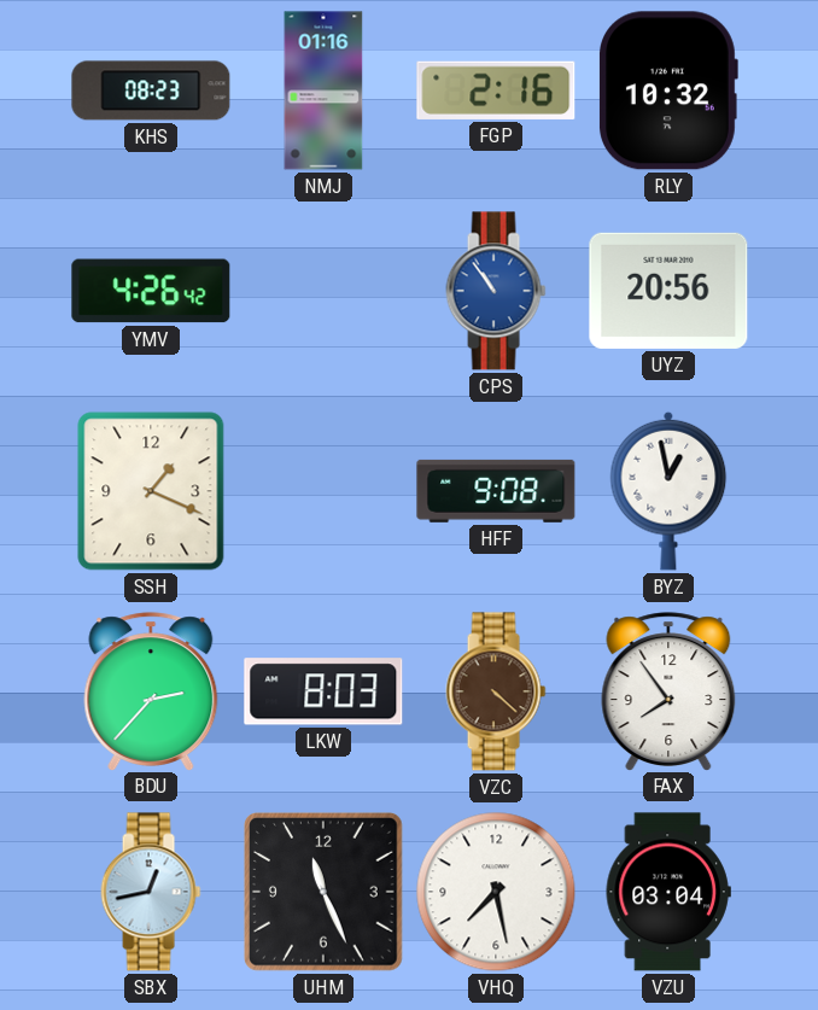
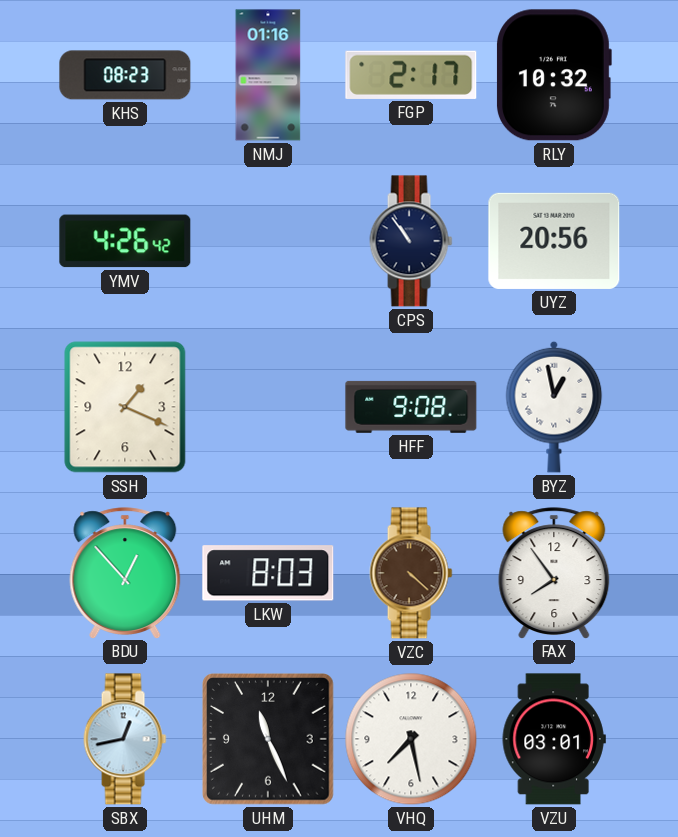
FGP: 2:16 -> 2:17
CPS dial: blue -> navy
BDU: 2:37 -> 12:53
VZU: 03:04 -> 03:01
